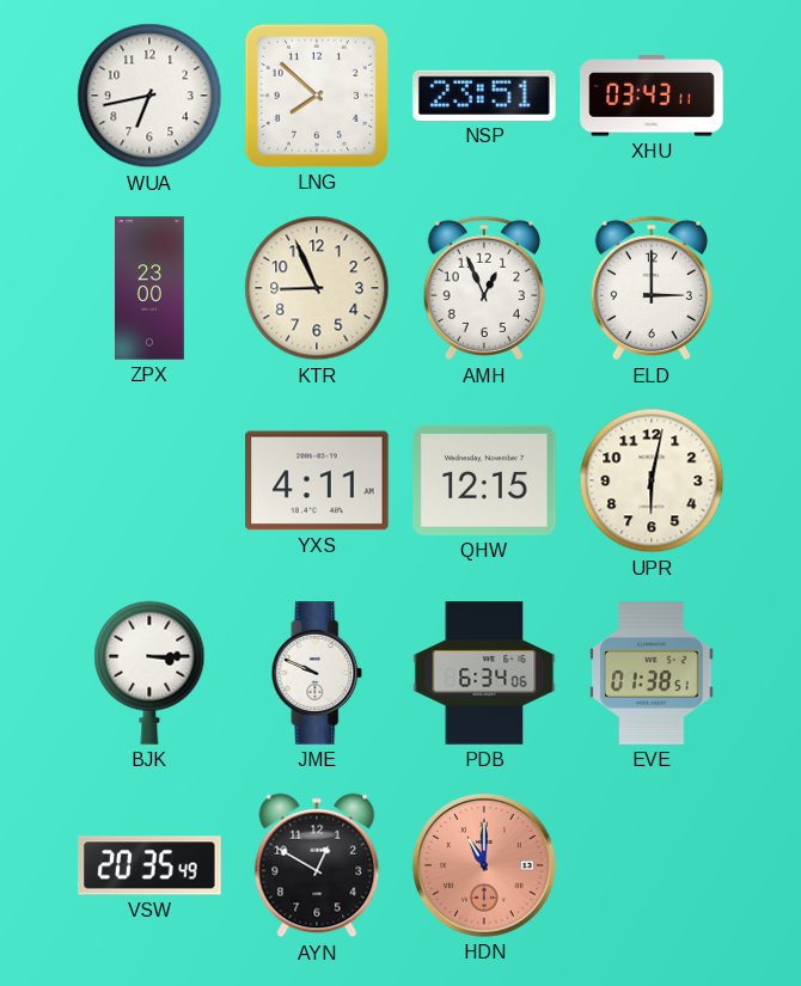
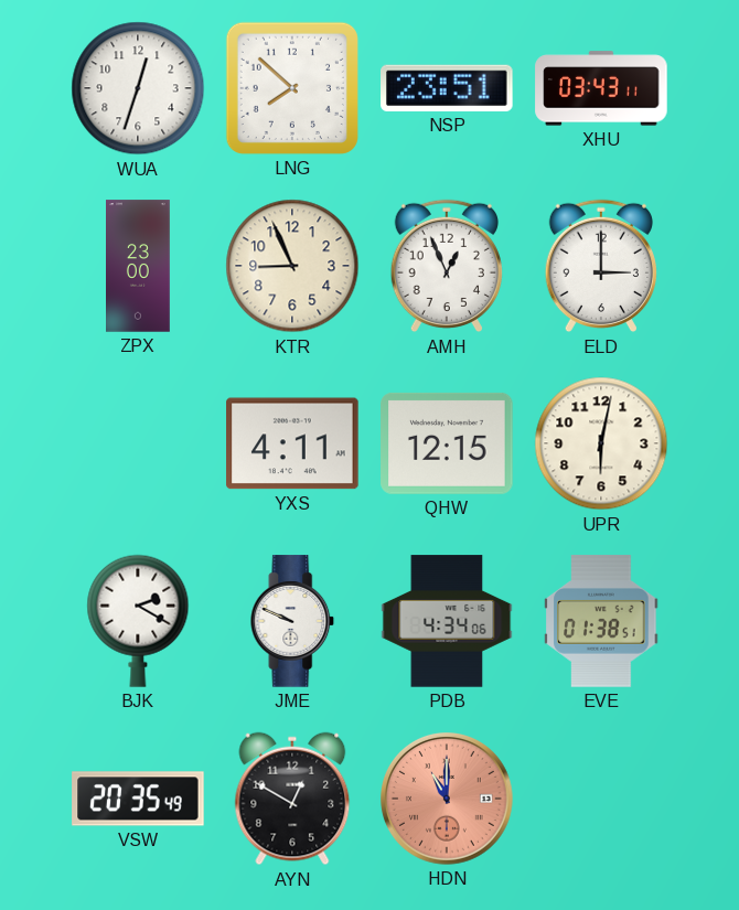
WUA: 6:43 -> 12:33
BJK: 3:15 -> 2:20
PDB: 6:34 -> 4:34
